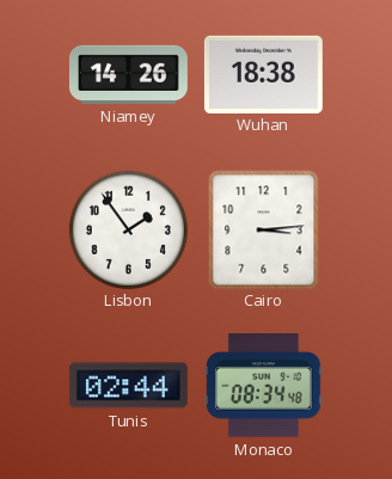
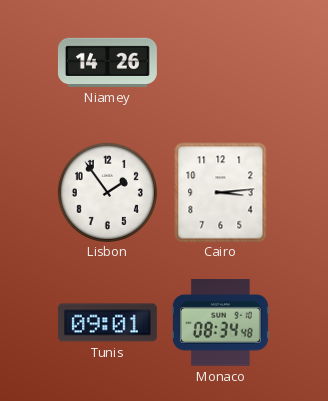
Wuhan: 18:38 -> none
Tunis: 02:44 -> 09:01
